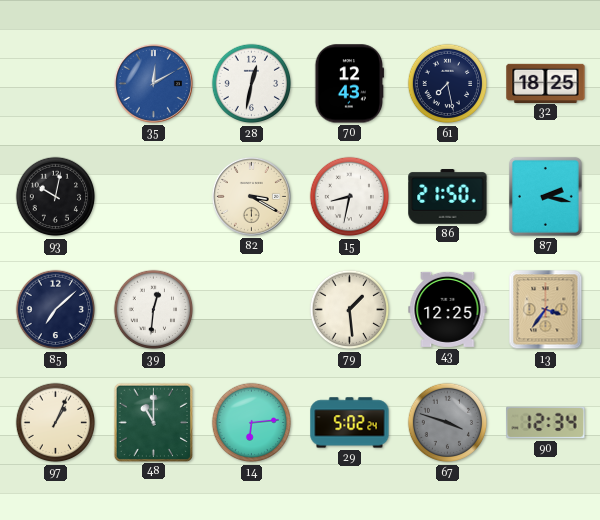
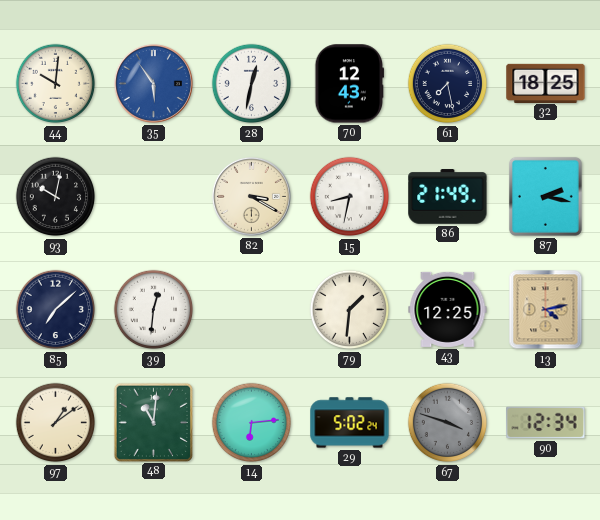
44: none -> 10:01
35: 12:10 -> 5:54
86: 21:50 -> 21:49
79: 1:29 -> 1:31
13: 3:36 -> 4:13
97: 1:04 -> 1:09
48: 11:00 -> 11:01
